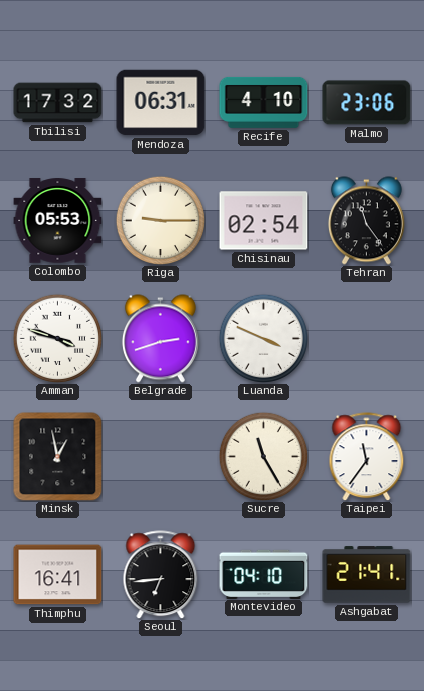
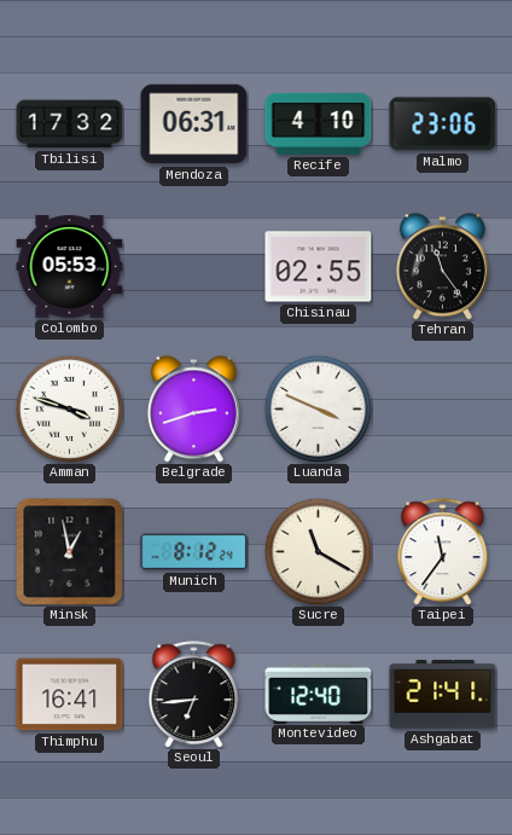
Riga: 9:15 -> none
Chisinau: 02:54 -> 02:55
Munich: none -> 8:12
Sucre: 11:25 -> 11:20
Montevideo: 04:10 -> 12:40
